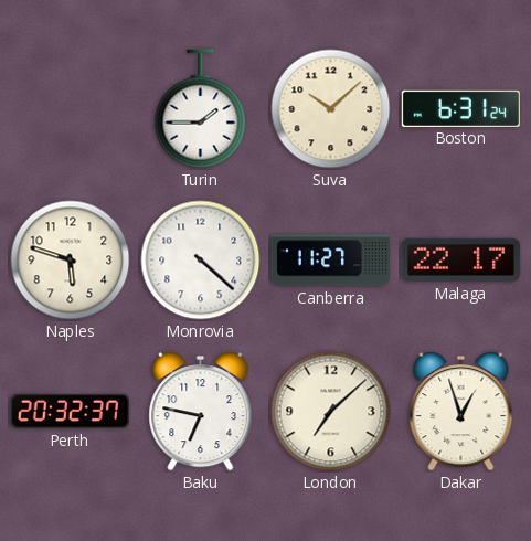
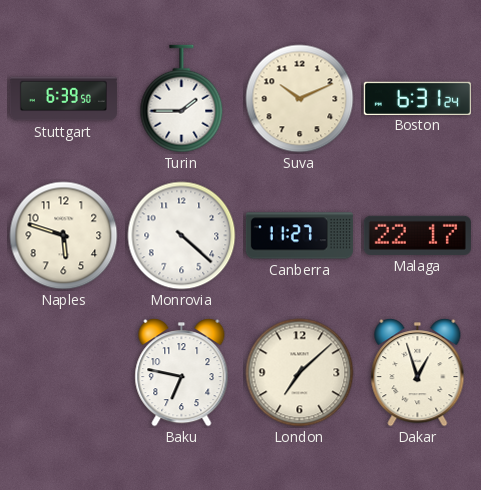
Stuttgart: none -> 6:39
Suva: 10:08 -> 10:11
Perth: 20:32 -> none
